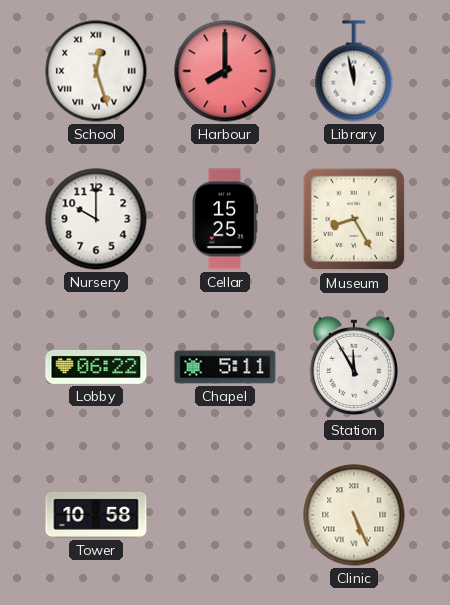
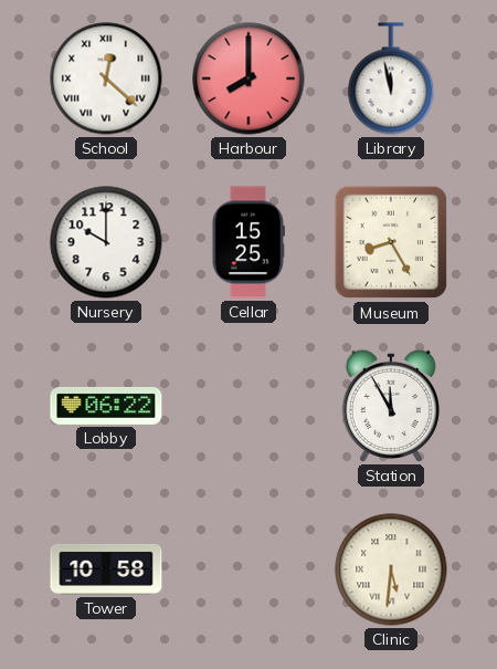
School: 12:27 -> 12:22
Chapel: 5:11 -> none
Clinic: 5:26 -> 5:31
